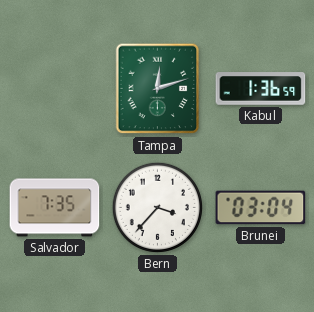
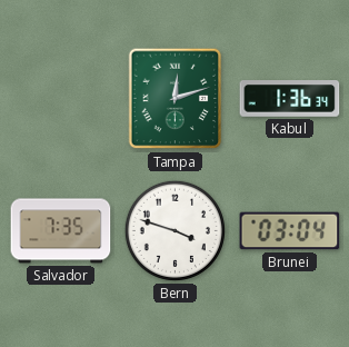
Kabul: 1:36:59 -> 1:36:34
Bern: 3:37 -> 3:48
